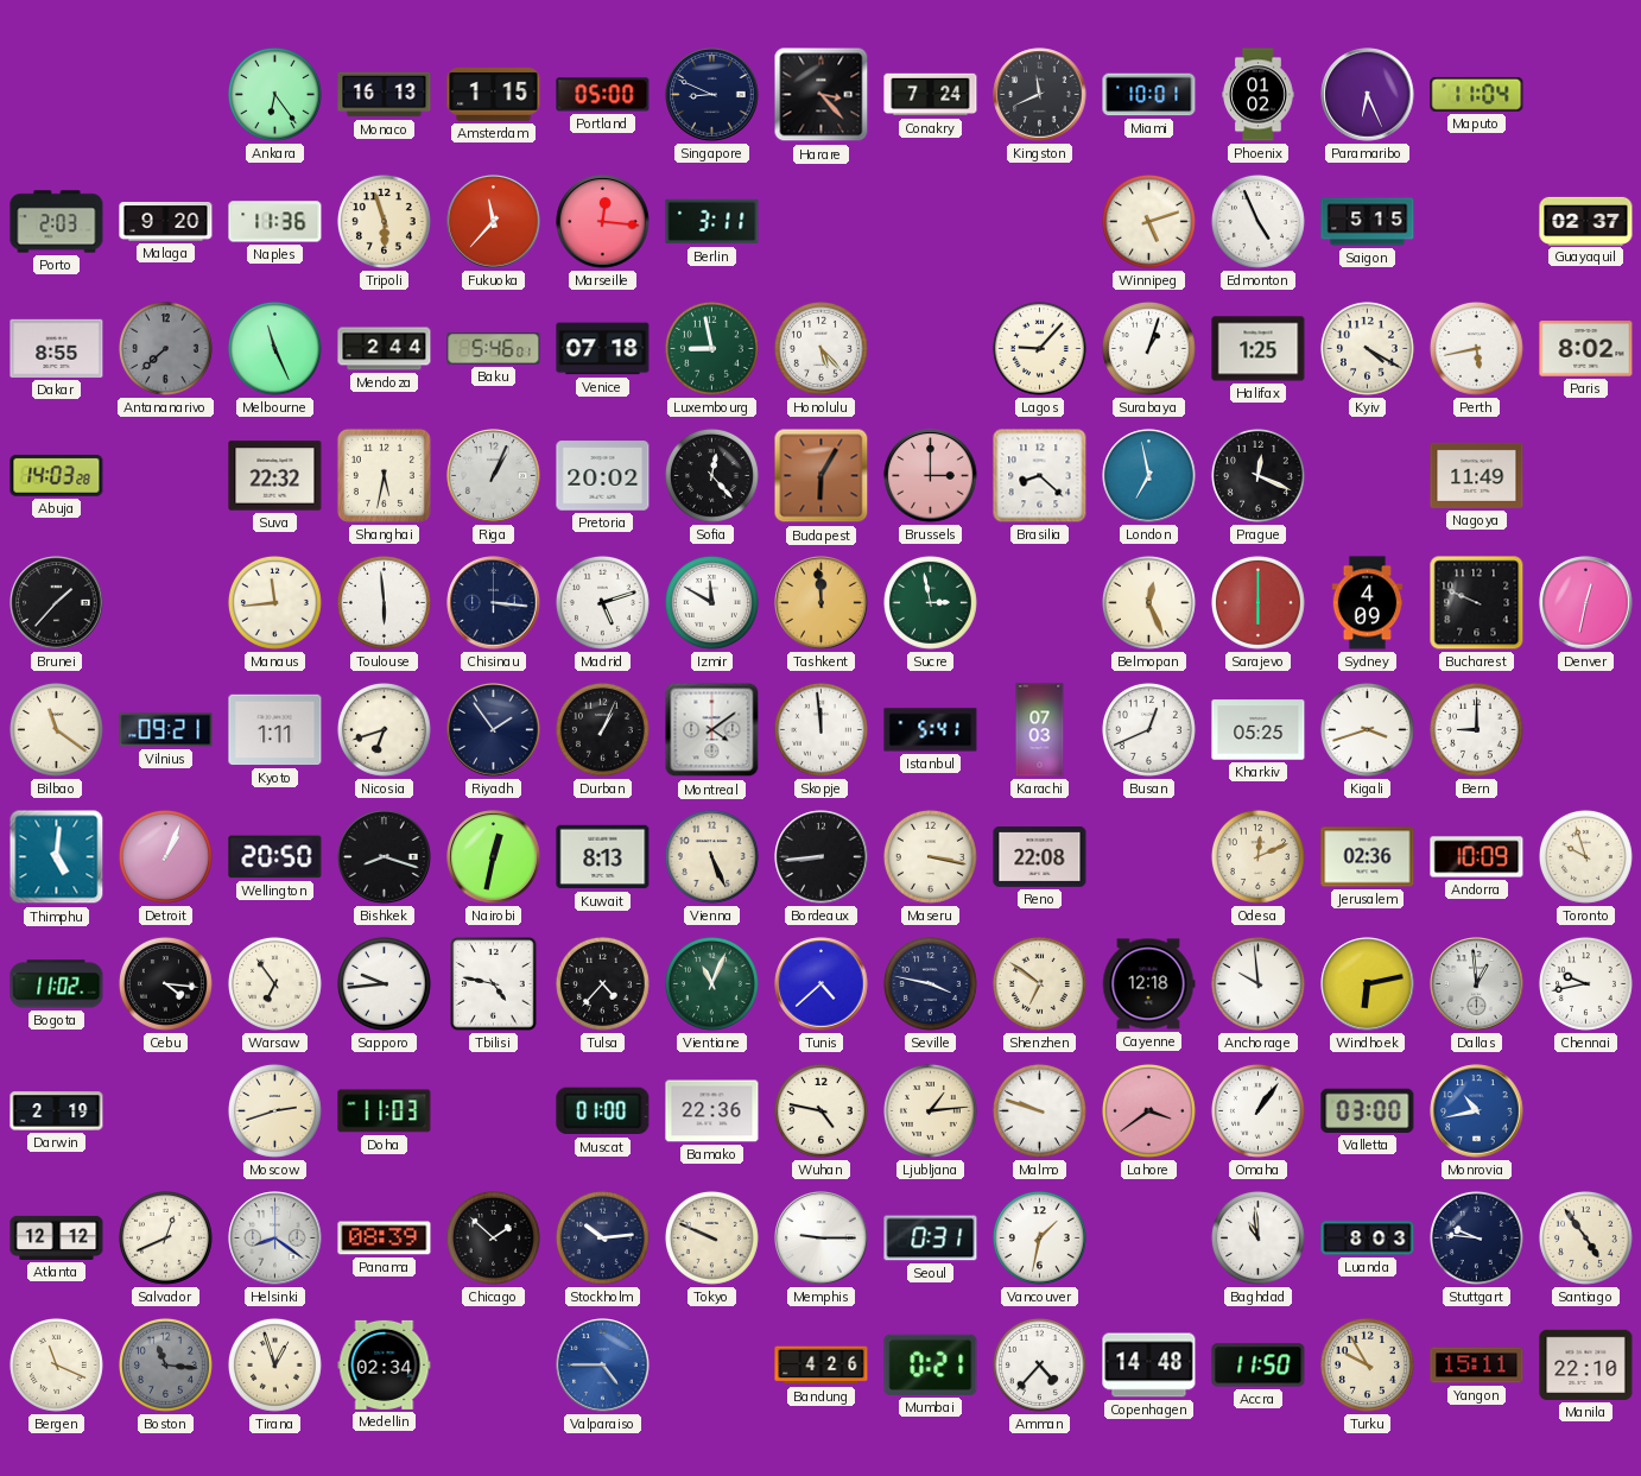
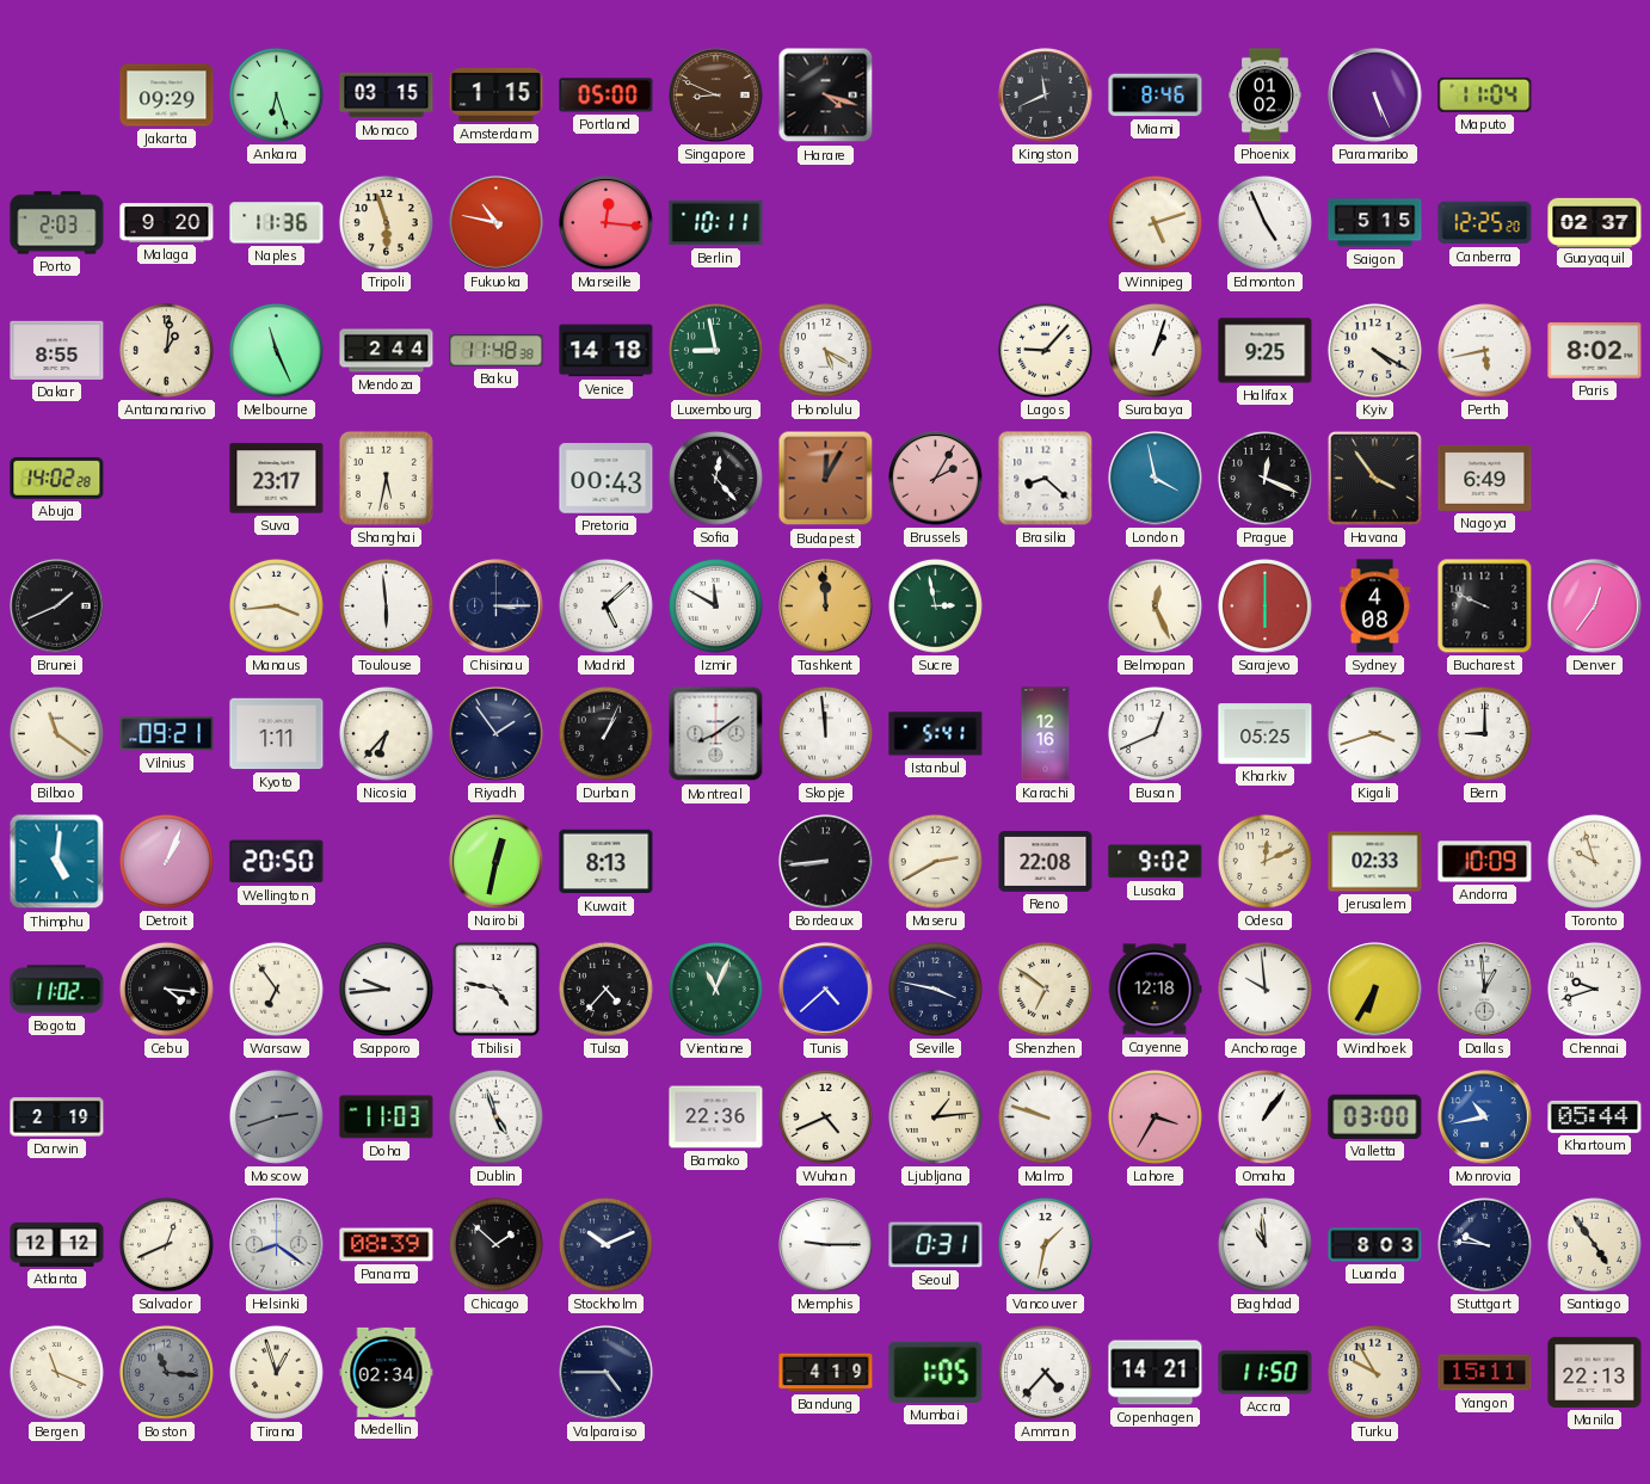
Jakarta: none -> 09:29
Ankara: 6:24 -> 6:27
Monaco: 16:13 -> 03:15
Singapore dial: navy -> brown
Harare: 3:23 -> 4:18
Conakry: 7:24 -> none
Miami: 10:01 -> 8:46
Paramaribo: 6:26 -> 5:26
Fukuoka: 11:37 -> 10:47
Berlin: 3:11 -> 10:11
Canberra: none -> 12:25
Antananarivo: 7:38 -> 1:01
Antananarivo dial: grey -> cream
Baku: 5:46 -> 11:48
Venice: 07:18 -> 14:18
Honolulu: 5:23 -> 5:20
Halifax: 1:25 -> 9:25
Abuja: 14:03 -> 14:02
Suva: 22:32 -> 23:17
Riga: 1:04 -> none
Pretoria: 20:02 -> 00:43
Budapest: 6:05 -> 12:05
Brussels: 3:00 -> 2:05
London: 6:58 -> 3:58
Havana: none -> 3:54
Nagoya: 11:49 -> 6:49
Brunei: 1:37 -> 1:41
Manaus: 11:44 -> 3:44
Chisinau: 3:16 -> 3:15
Madrid: 5:12 -> 5:08
Sydney: 4:09 -> 4:08
Denver: 12:32 -> 12:36
Nicosia: 6:42 -> 6:37
Montreal: 4:09 -> 8:09
Karachi: 07:03 -> 12:16
Bishkek: 8:18 -> none
Vienna: 5:26 -> none
Maseru: 3:17 -> 2:40
Lusaka: none -> 9:02
Jerusalem: 02:36 -> 02:33
Windhoek: 6:13 -> 6:35
Chennai: 9:43 -> 9:42
Moscow dial: cream -> grey
Dublin: none -> 4:57
Muscat: 01:00 -> none
Wuhan: 4:47 -> 4:41
Lahore: 3:39 -> 3:35
Khartoum: none -> 05:44
Stockholm: 10:14 -> 10:11
Tokyo: 9:49 -> none
Valparaiso dial: blue -> navy
Bandung: 4:26 -> 4:19
Mumbai: 0:21 -> 1:05
Copenhagen: 14:48 -> 14:21
Manila: 22:10 -> 22:13
